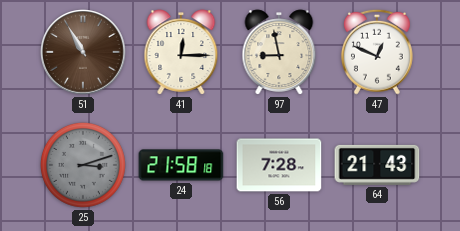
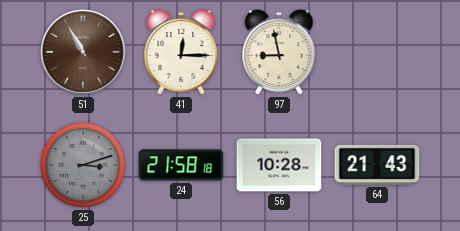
47: 12:49 -> none
56: 7:28 -> 10:28
